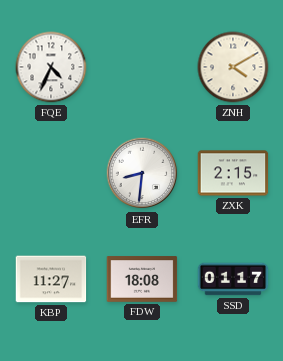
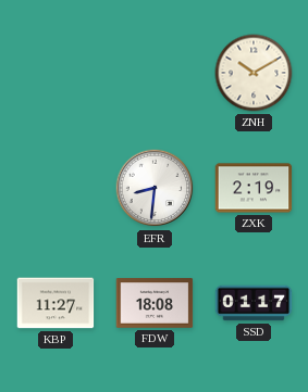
FQE: 4:34 -> none
ZNH: 4:10 -> 10:10
ZXK: 2:15 -> 2:19
